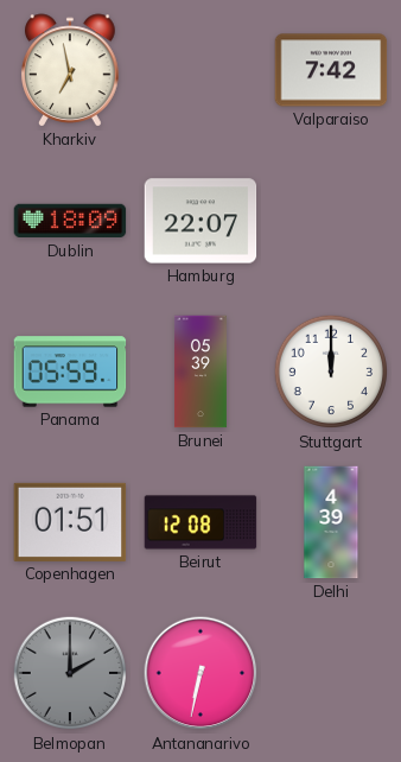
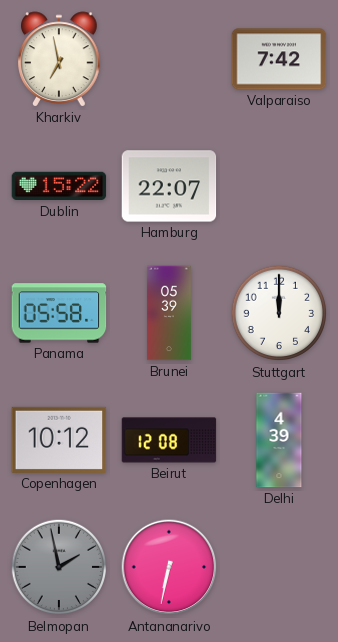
Dublin: 18:09 -> 15:22
Panama: 05:59 -> 05:58
Copenhagen: 01:51 -> 10:12
Belmopan: 2:00 -> 1:58
